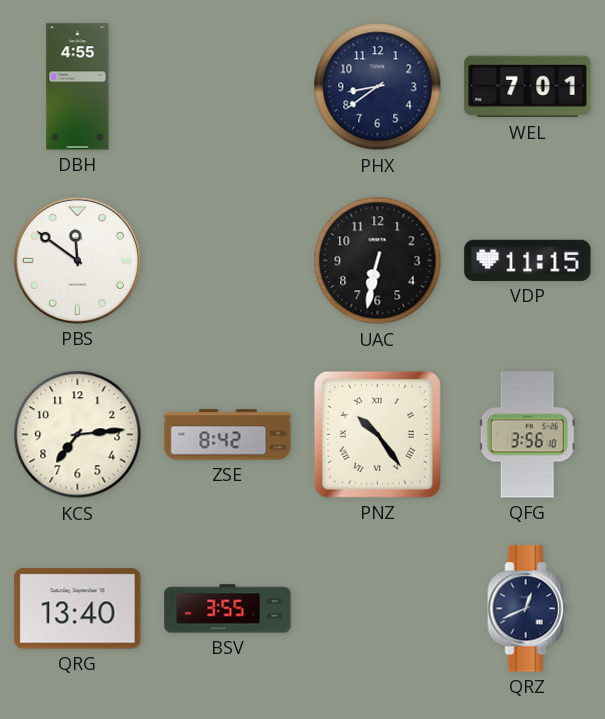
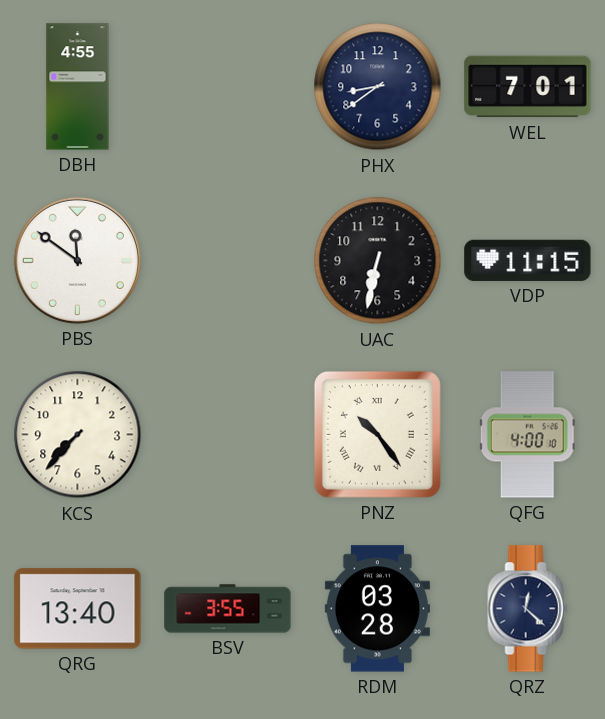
KCS: 7:14 -> 7:37
ZSE: 8:42 -> none
QFG: 3:56 -> 4:00
RDM: none -> 03:28
QRZ: 12:41 -> 12:22
